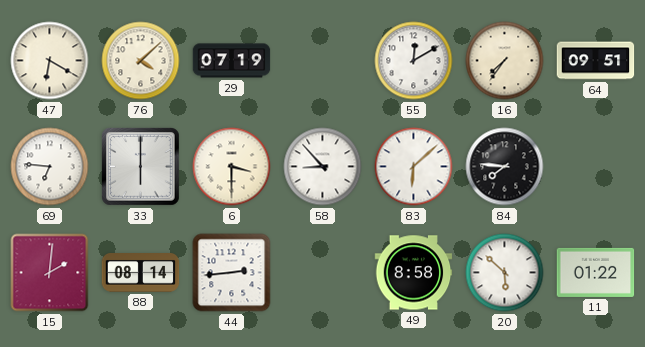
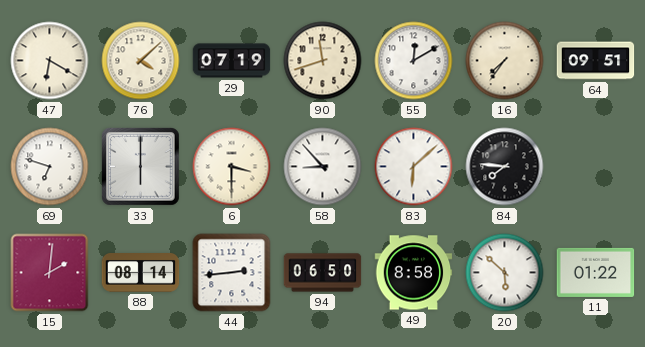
90: none -> 11:42
69: 6:46 -> 6:48
94: none -> 06:50
